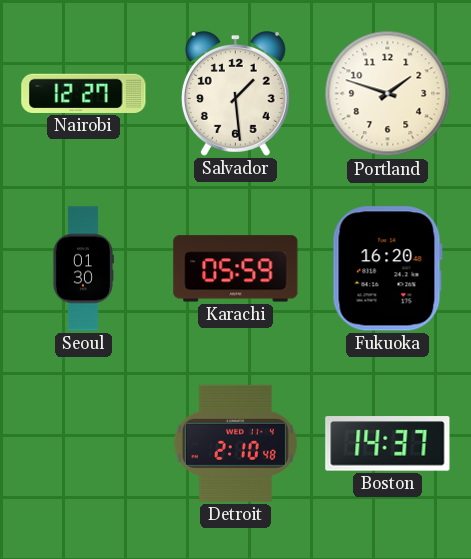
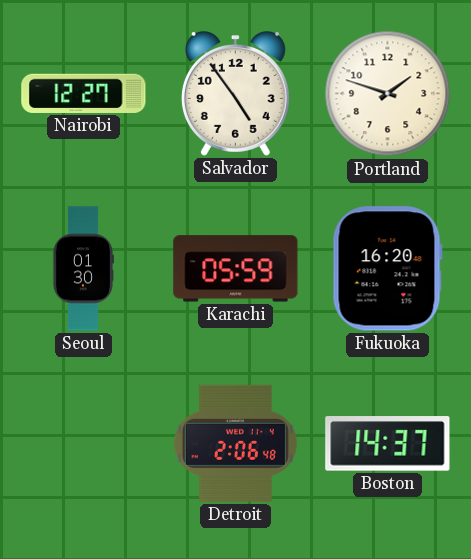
Salvador: 1:29 -> 4:54
Detroit: 2:10 -> 2:06
